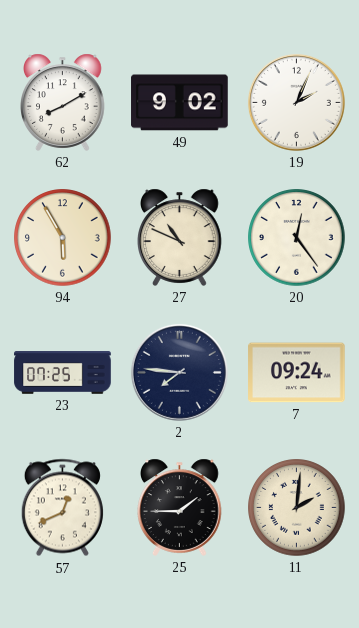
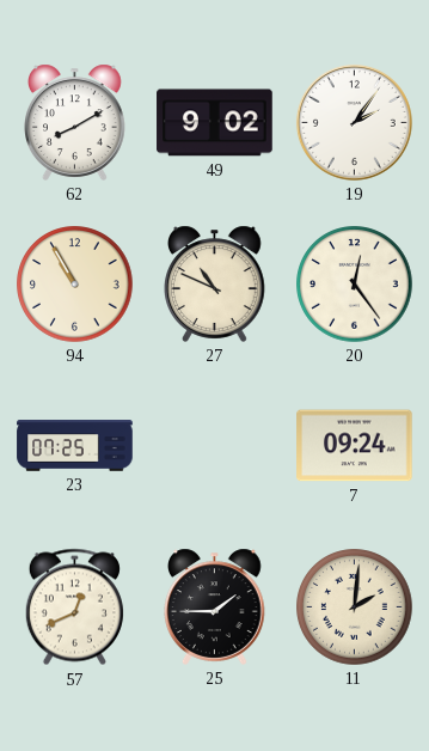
19: 2:04 -> 2:06
94: 5:55 -> 10:55
2: 7:46 -> none
